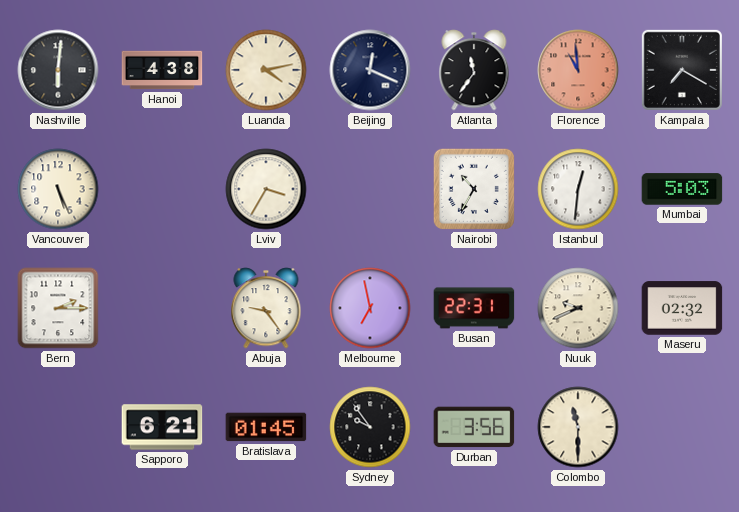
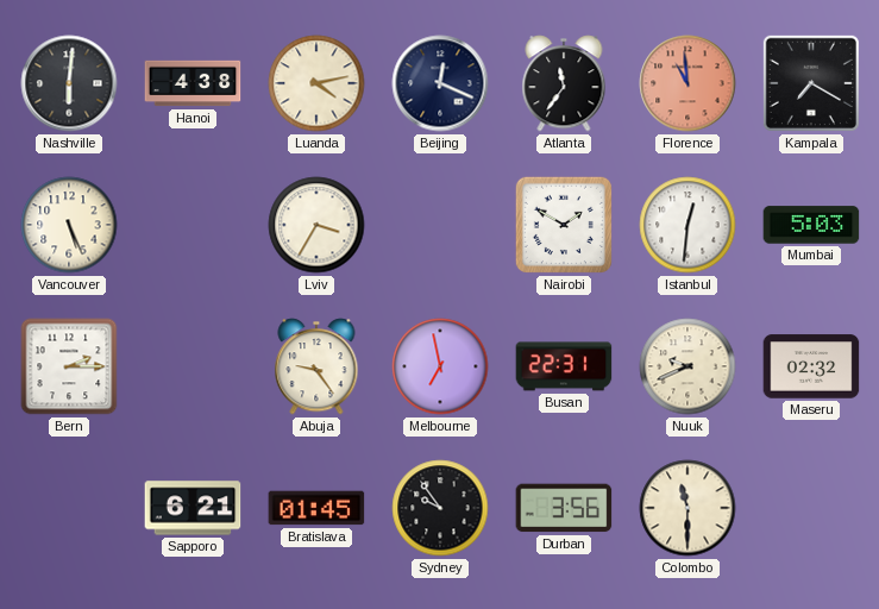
Nairobi: 10:35 -> 1:50
